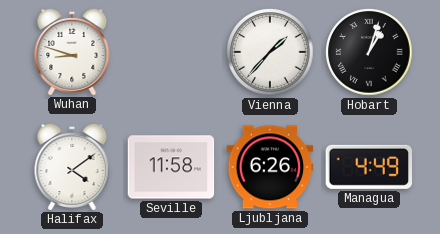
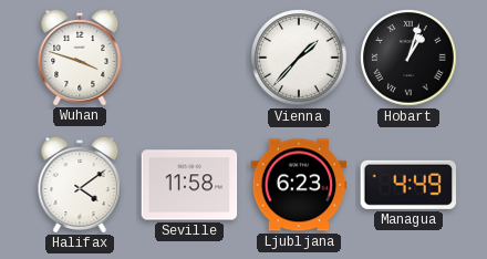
Wuhan: 8:48 -> 3:48
Ljubljana: 6:26 -> 6:23
